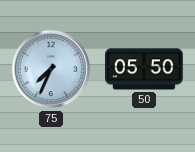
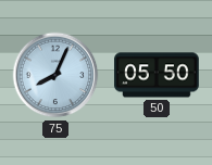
75: 7:34 -> 8:04
